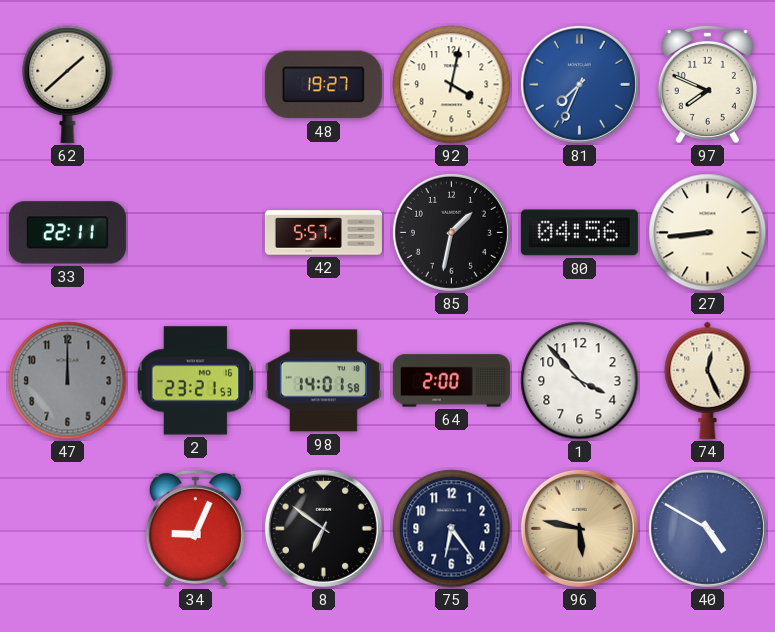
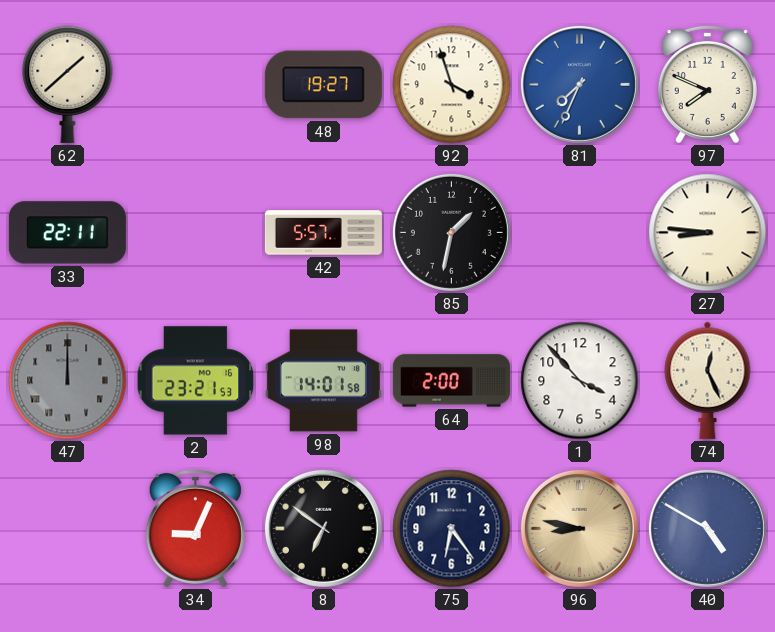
92: 4:02 -> 3:57
80: 04:56 -> none
27: 8:44 -> 8:46
47 numerals: Arabic -> Roman
96: 5:47 -> 8:47
